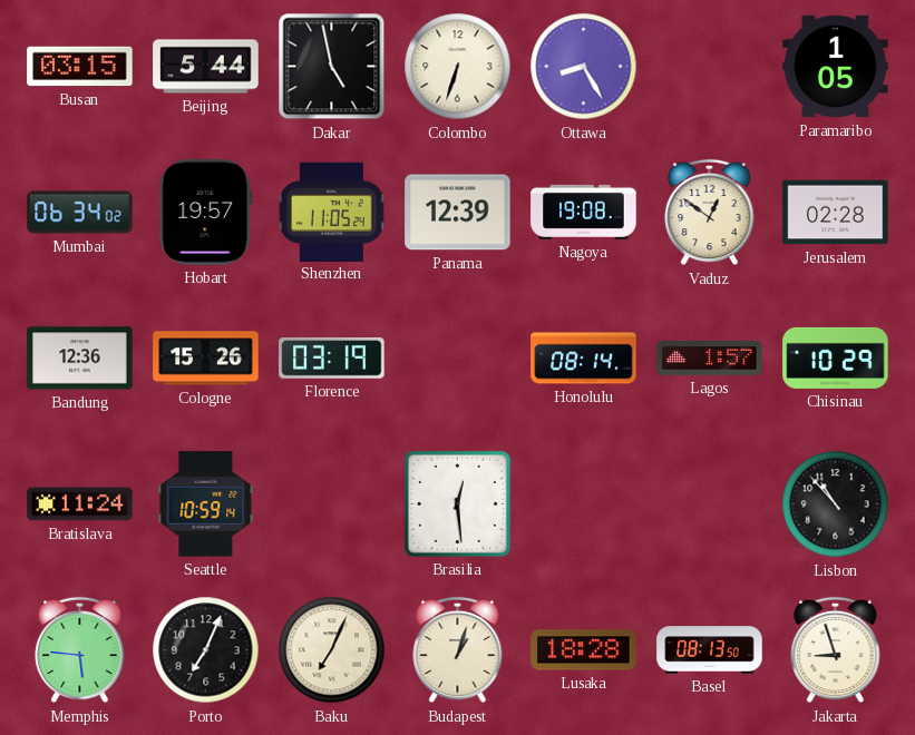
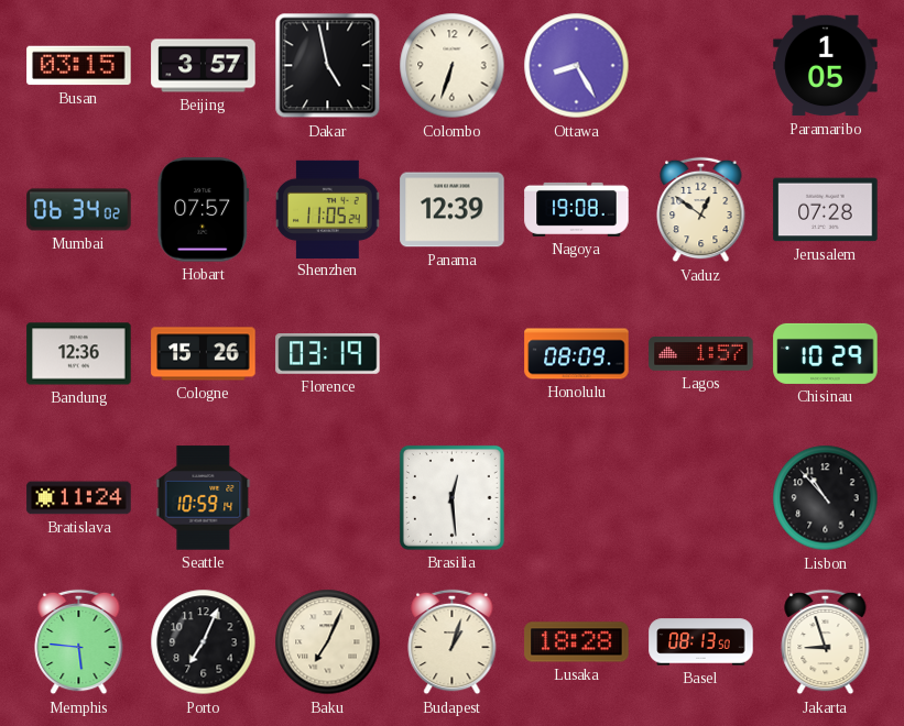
Beijing: 5:44 -> 3:57
Hobart: 19:57 -> 07:57
Jerusalem: 02:28 -> 07:28
Honolulu: 08:14 -> 08:09
